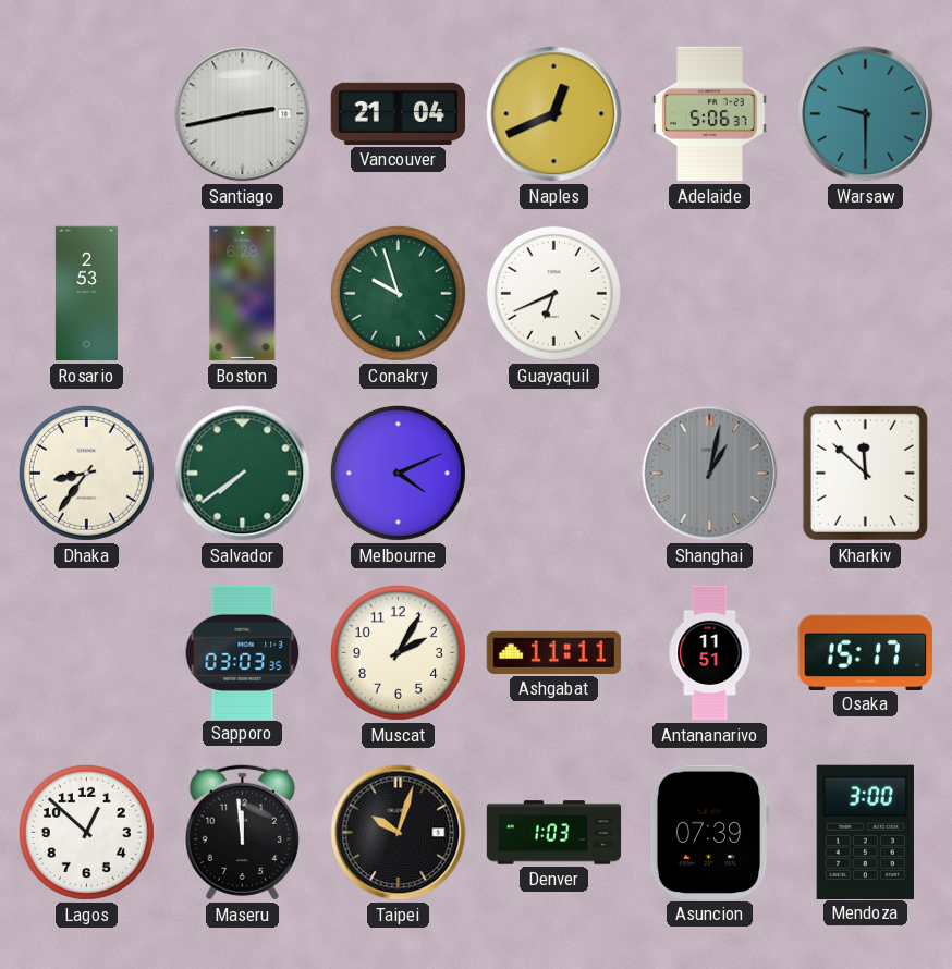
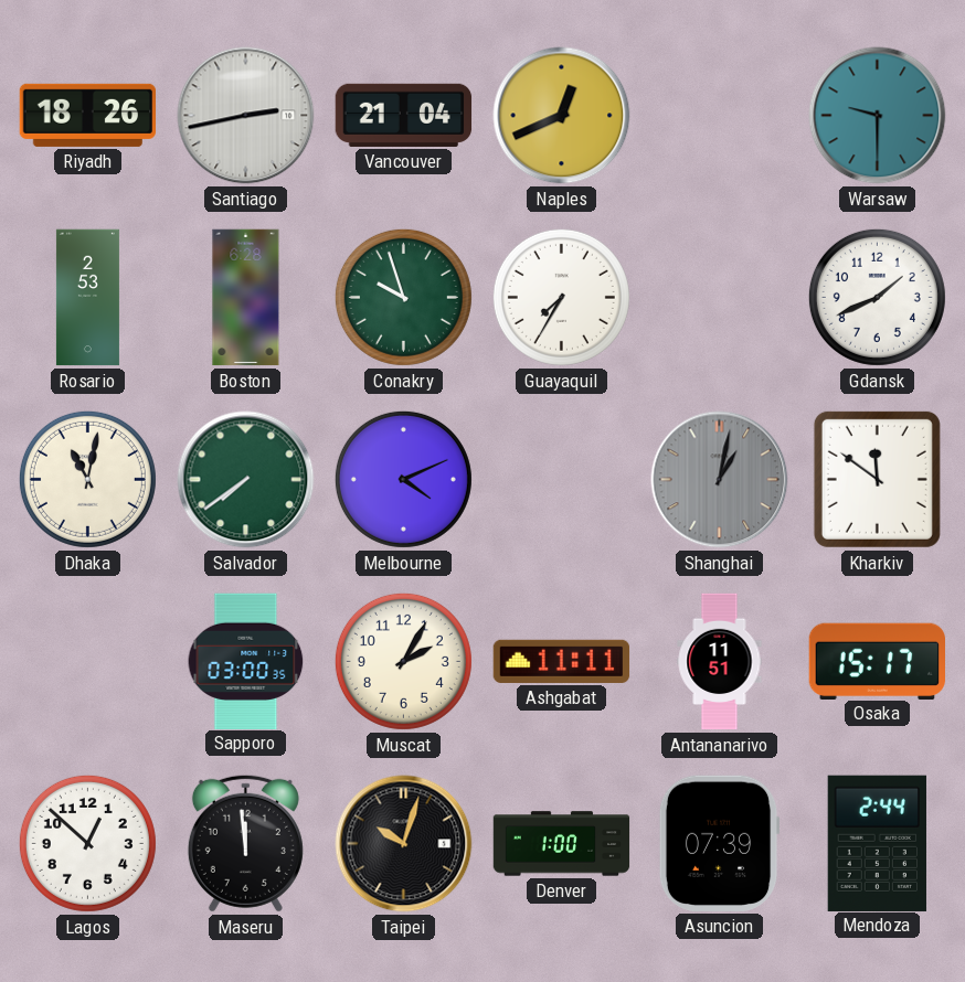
Riyadh: none -> 18:26
Adelaide: 5:06 -> none
Guayaquil: 6:41 -> 7:35
Gdansk: none -> 1:41
Dhaka: 8:36 -> 11:02
Kharkiv: 11:52 -> 11:51
Sapporo: 03:03 -> 03:00
Denver: 1:03 -> 1:00
Mendoza: 3:00 -> 2:44
